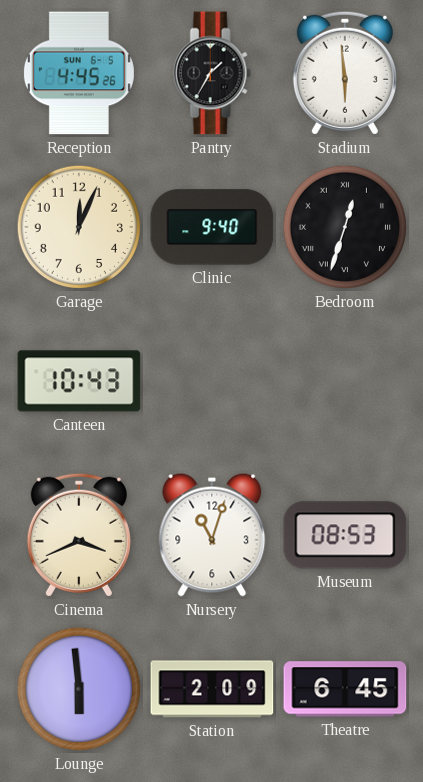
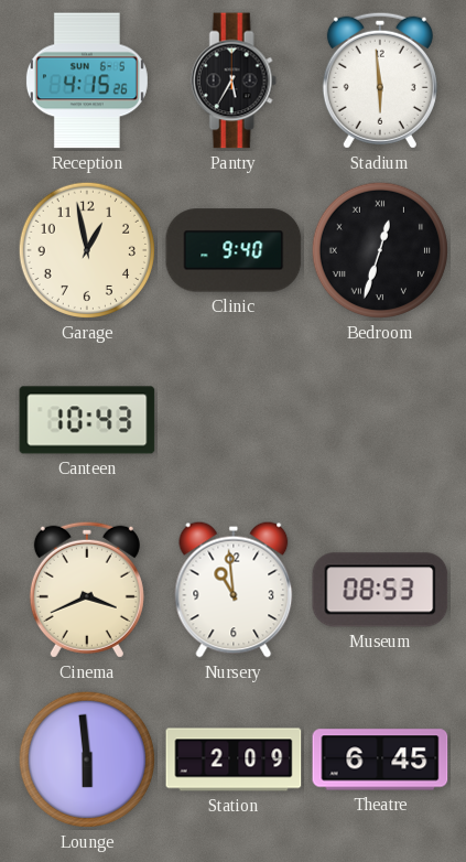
Reception: 4:45 -> 4:15
Pantry: 1:35 -> 5:35
Garage: 12:04 -> 12:58
Nursery: 11:03 -> 10:59
